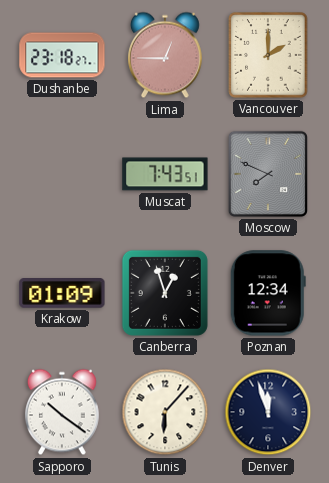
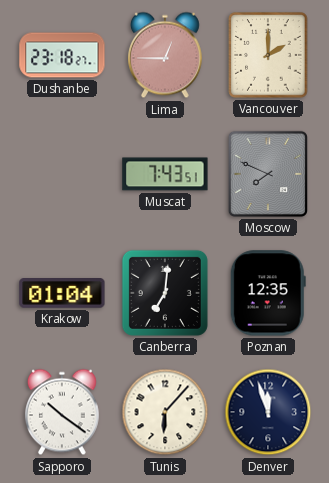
Krakow: 01:09 -> 01:04
Canberra: 12:57 -> 7:01
Poznan: 12:34 -> 12:35
